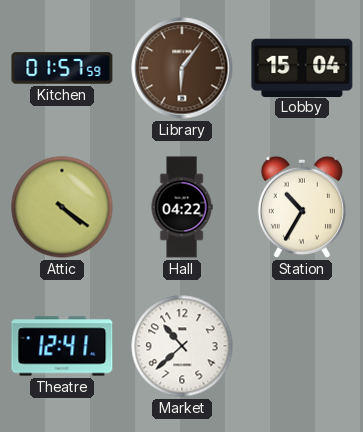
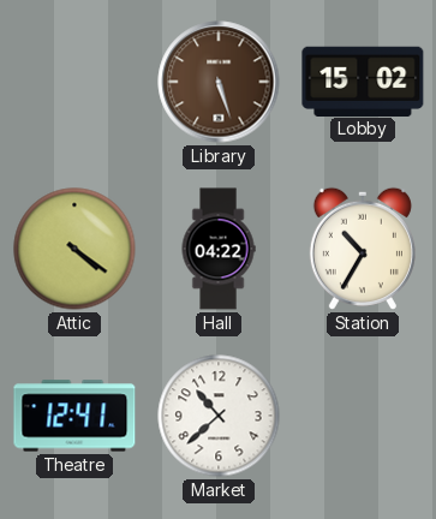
Kitchen: 01:57 -> none
Library: 6:06 -> 5:27
Lobby: 15:04 -> 15:02
